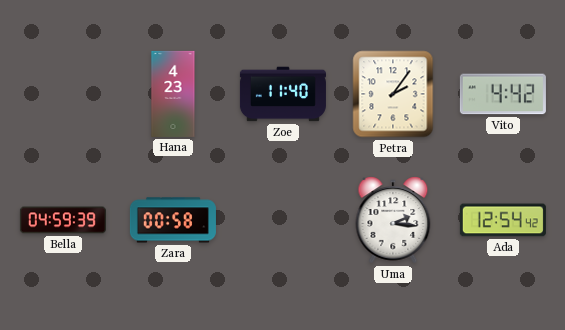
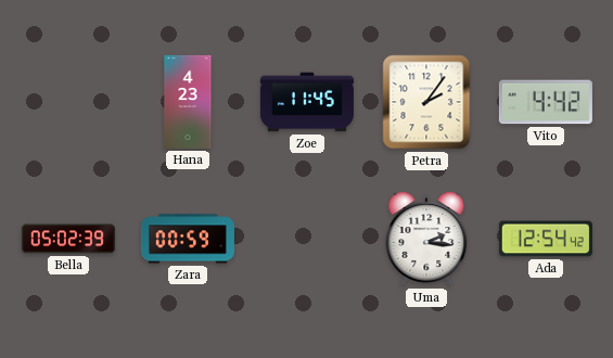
Zoe: 11:40 -> 11:45
Bella: 04:59 -> 05:02
Zara: 00:58 -> 00:59
